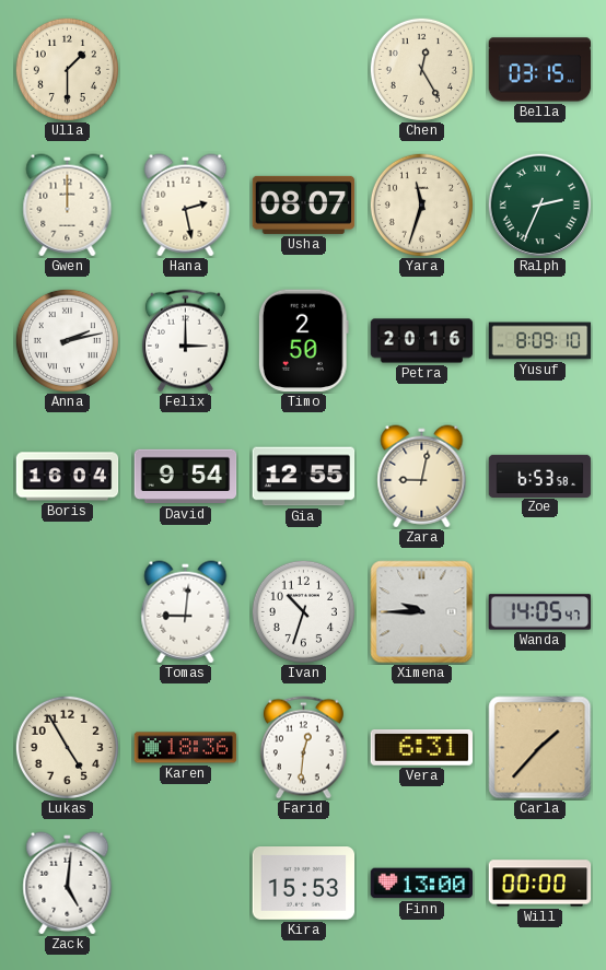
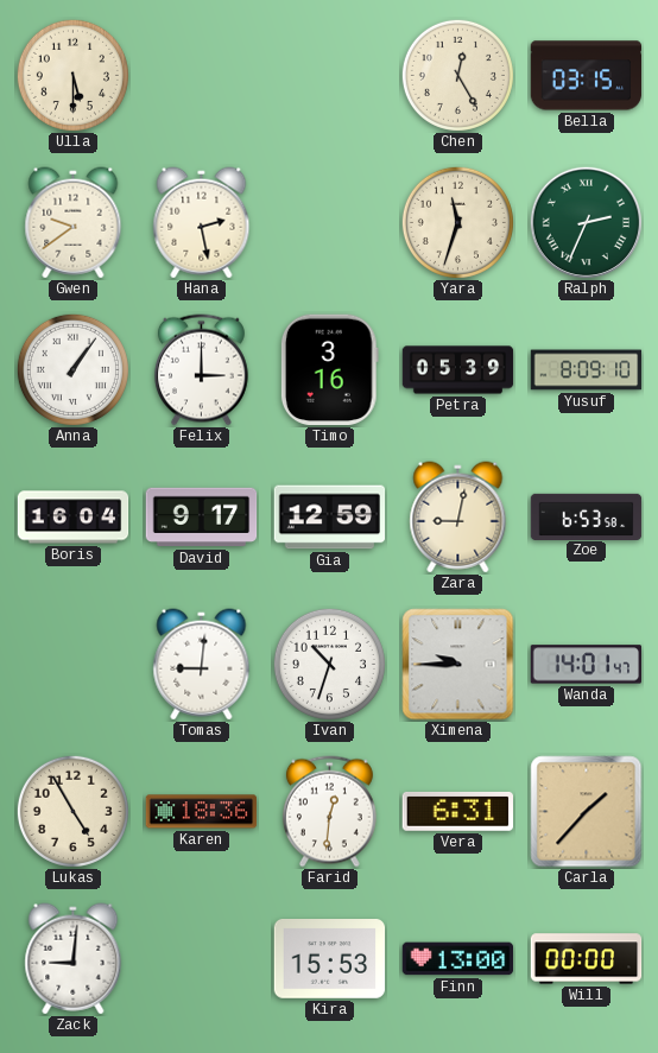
Ulla: 1:30 -> 5:30
Gwen: 12:00 -> 9:39
Usha: 08:07 -> none
Anna: 2:13 -> 1:06
Timo: 2:50 -> 3:16
Petra: 20:16 -> 05:39
David: 9:54 -> 9:17
Gia: 12:55 -> 12:59
Wanda: 14:05 -> 14:01
Zack: 5:01 -> 9:01
